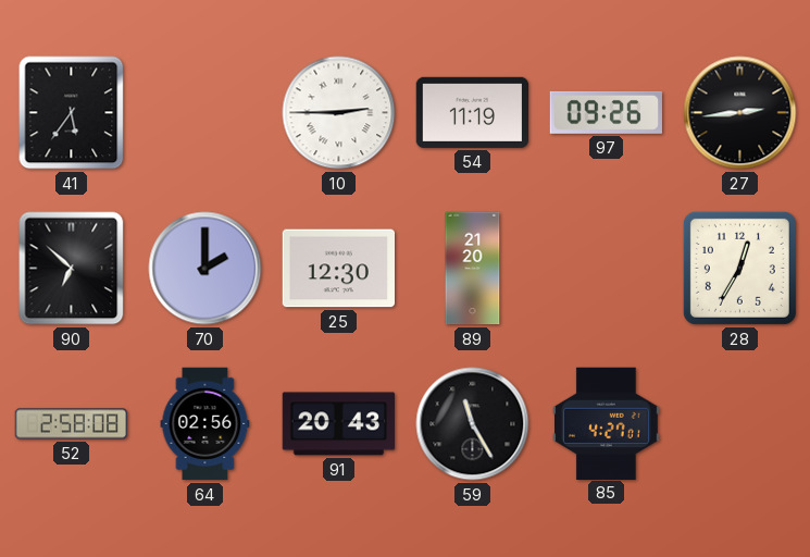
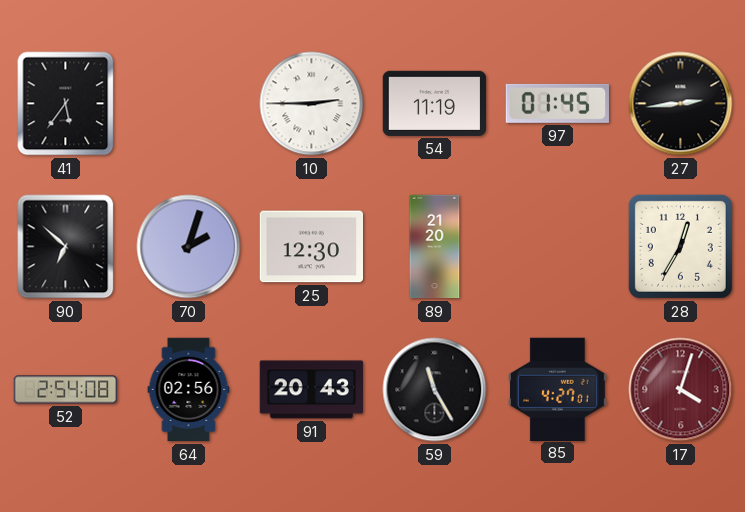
97: 09:26 -> 01:45
70: 2:00 -> 2:03
52: 2:58 -> 2:54
17: none -> 4:03
